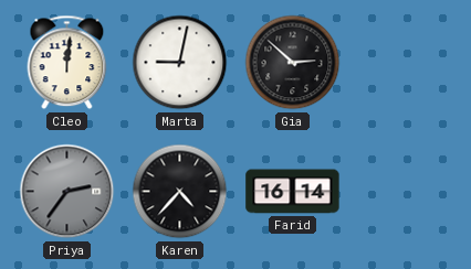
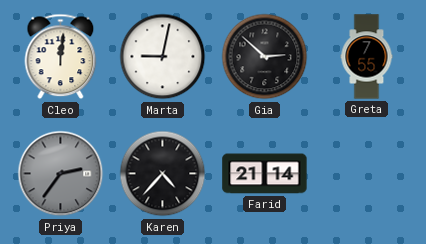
Greta: none -> 7:55
Farid: 16:14 -> 21:14
